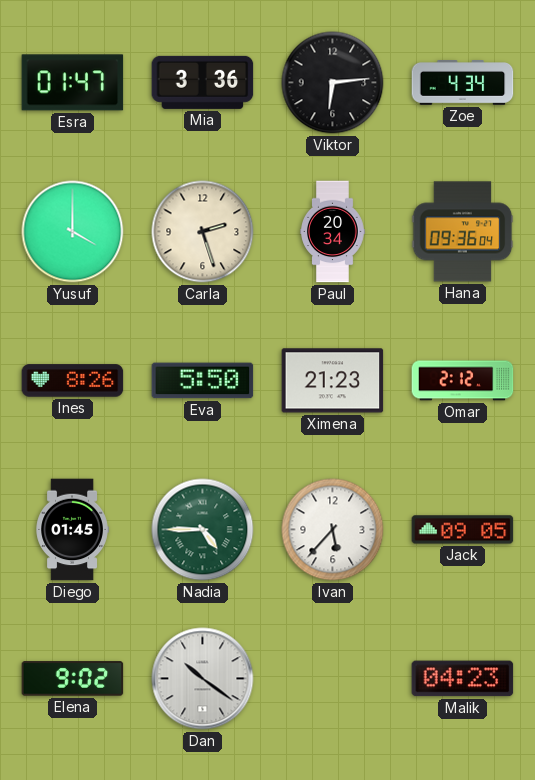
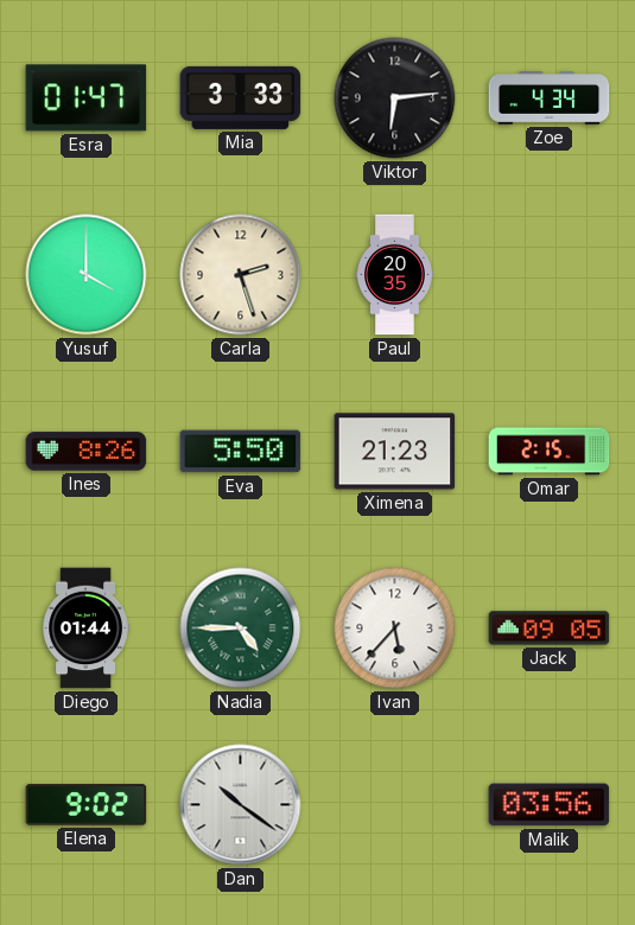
Mia: 3:36 -> 3:33
Paul: 20:34 -> 20:35
Hana: 09:36 -> none
Omar: 2:12 -> 2:15
Diego: 01:45 -> 01:44
Malik: 04:23 -> 03:56
